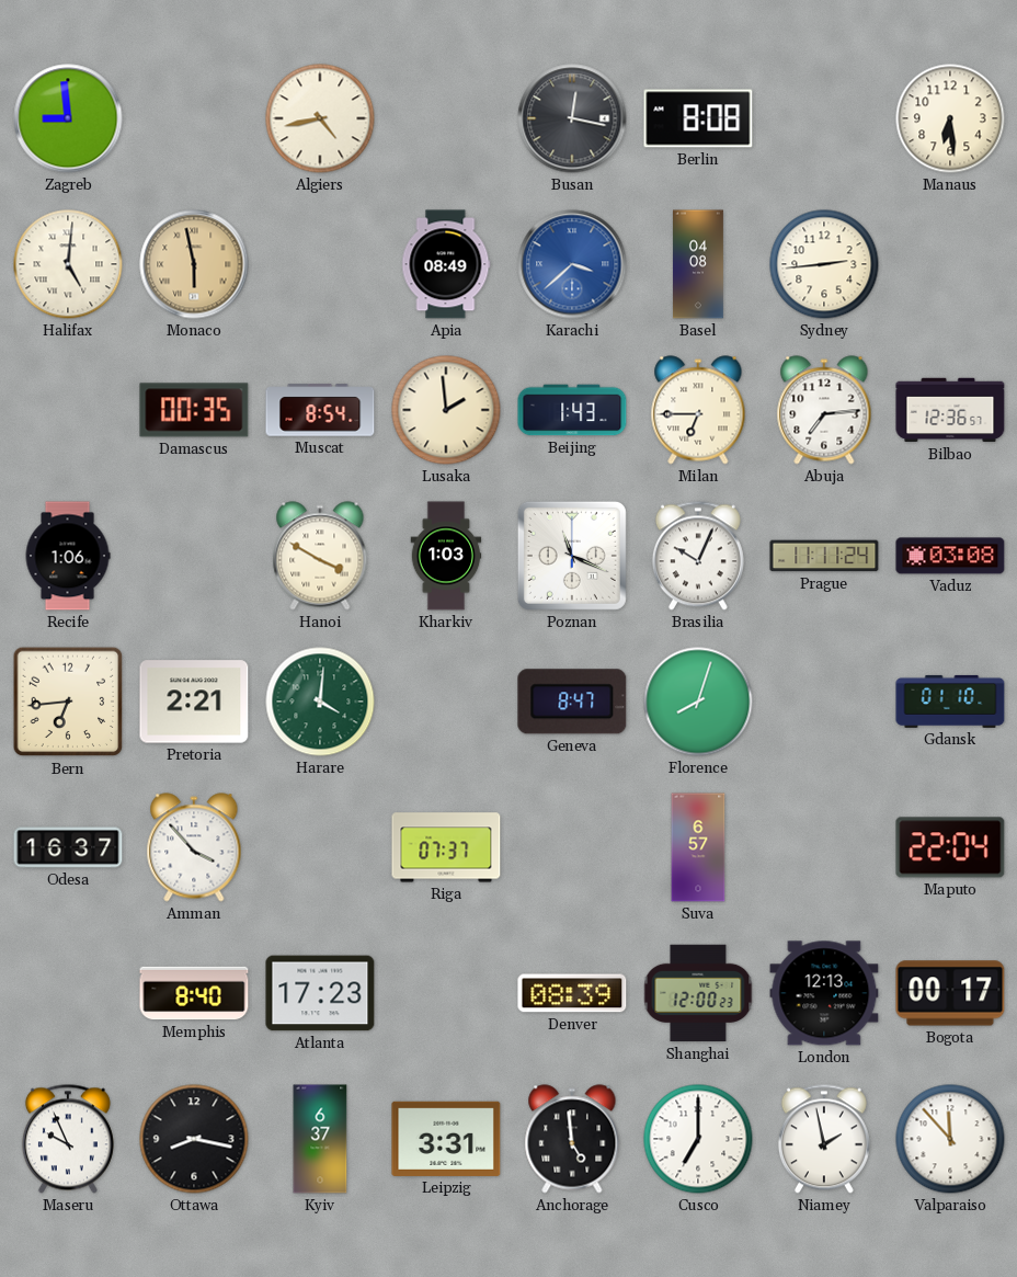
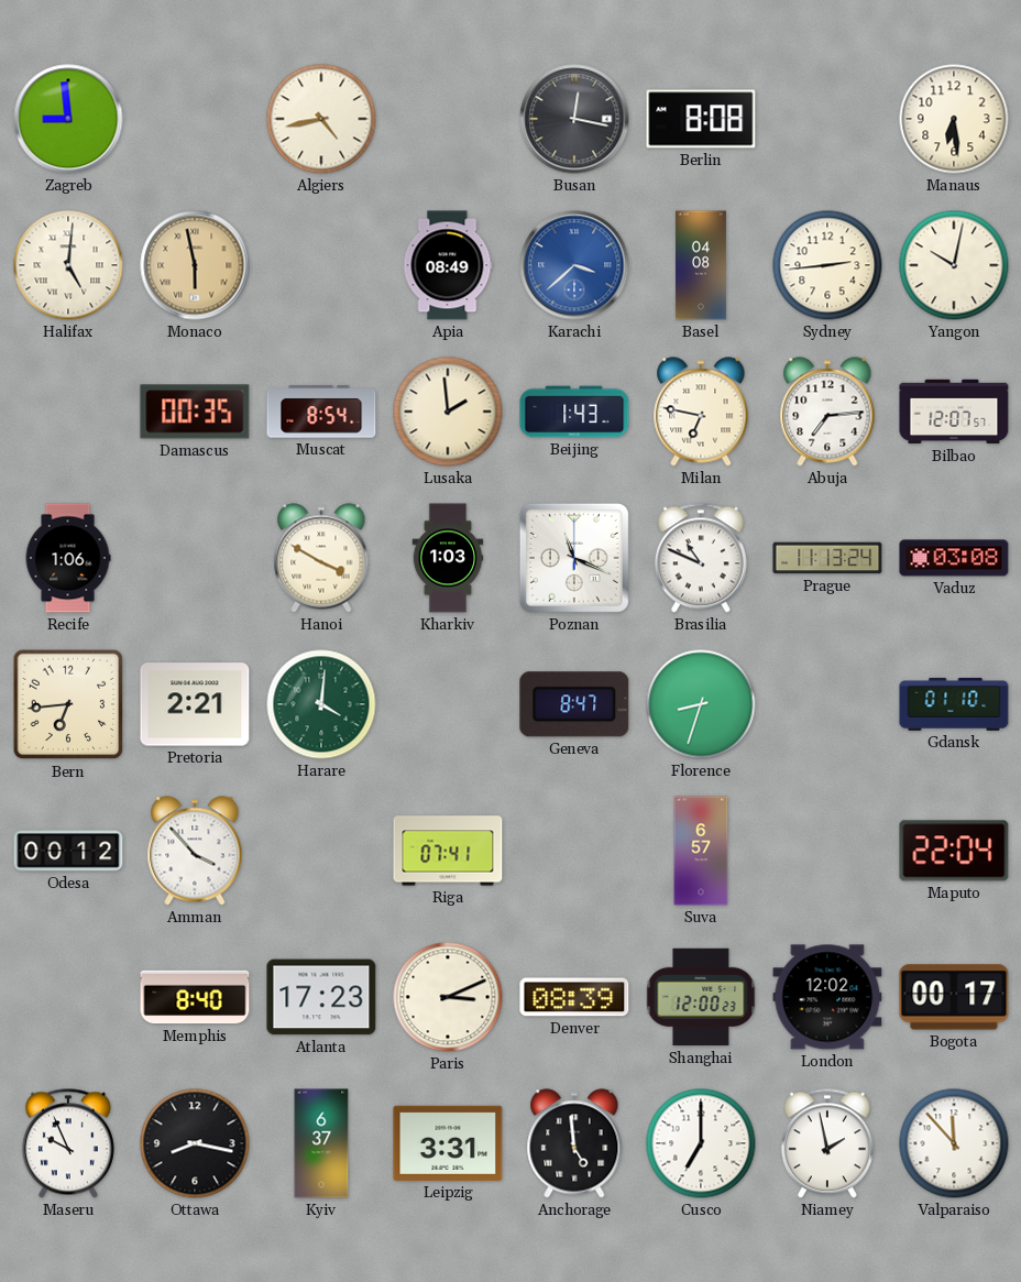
Yangon: none -> 10:02
Milan: 6:45 -> 6:47
Bilbao: 12:36 -> 12:07
Brasilia: 10:04 -> 10:49
Prague: 11:11 -> 11:13
Florence: 8:03 -> 8:33
Odesa: 16:37 -> 00:12
Riga: 07:37 -> 07:41
Paris: none -> 3:11
London: 12:13 -> 12:02
